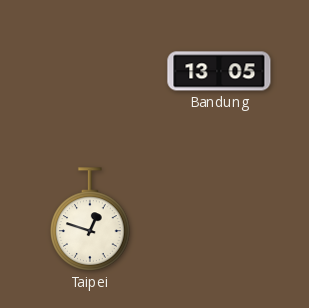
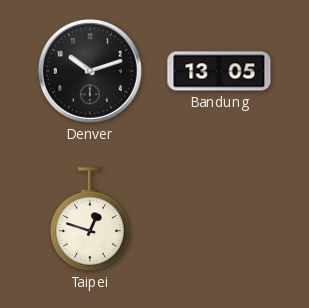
Denver: none -> 10:12
